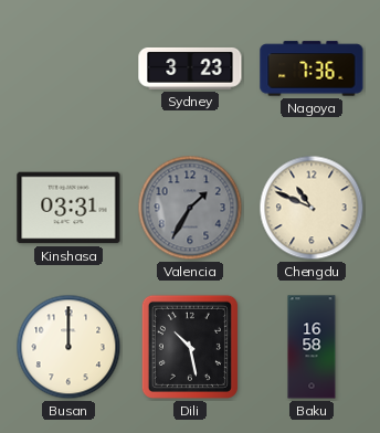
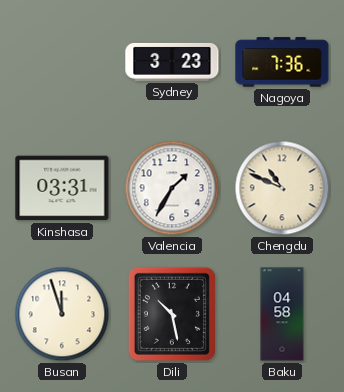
Valencia dial: grey -> white
Busan: 12:00 -> 11:57
Baku: 16:58 -> 04:58
